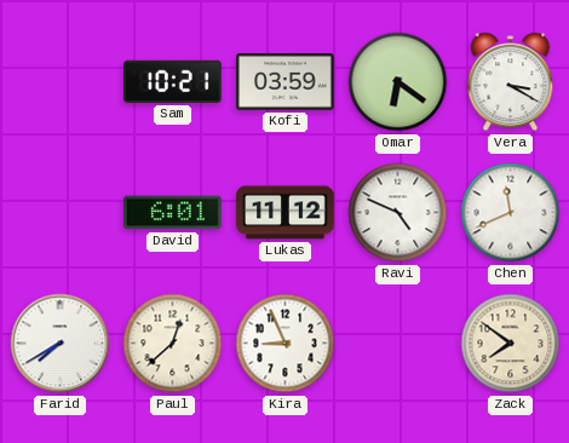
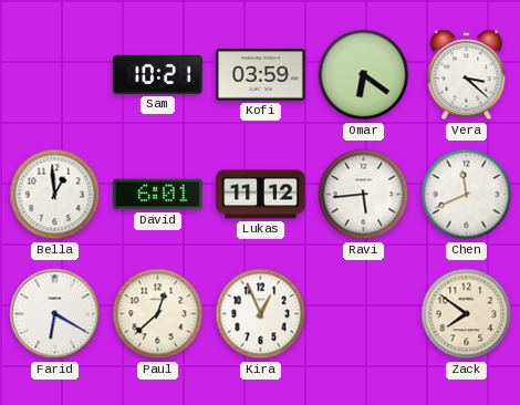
Vera: 3:20 -> 3:22
Bella: none -> 12:59
Ravi: 4:49 -> 5:44
Farid: 7:40 -> 6:20
Kira: 8:56 -> 12:56
